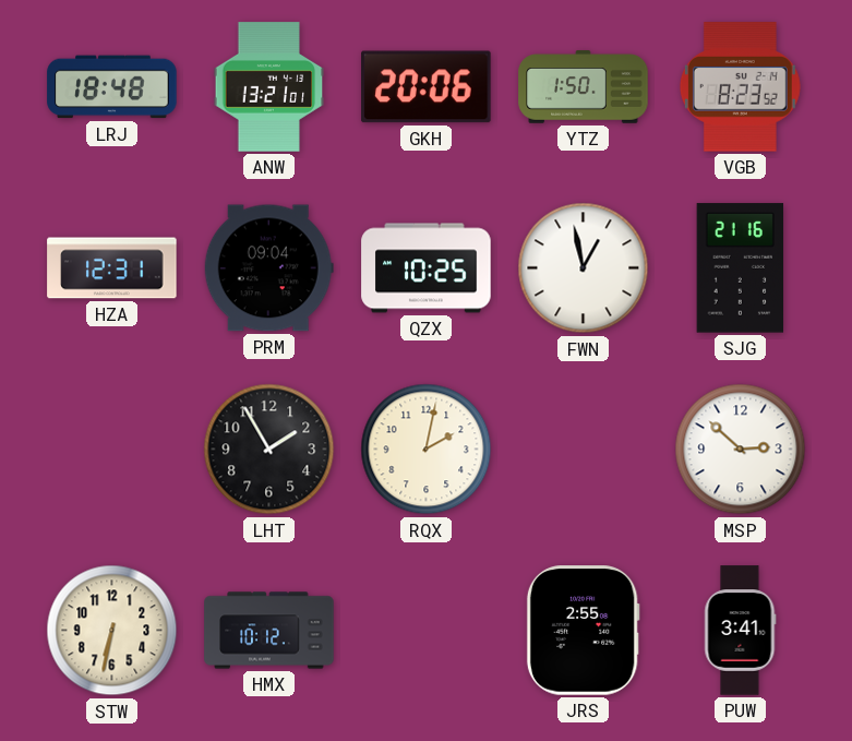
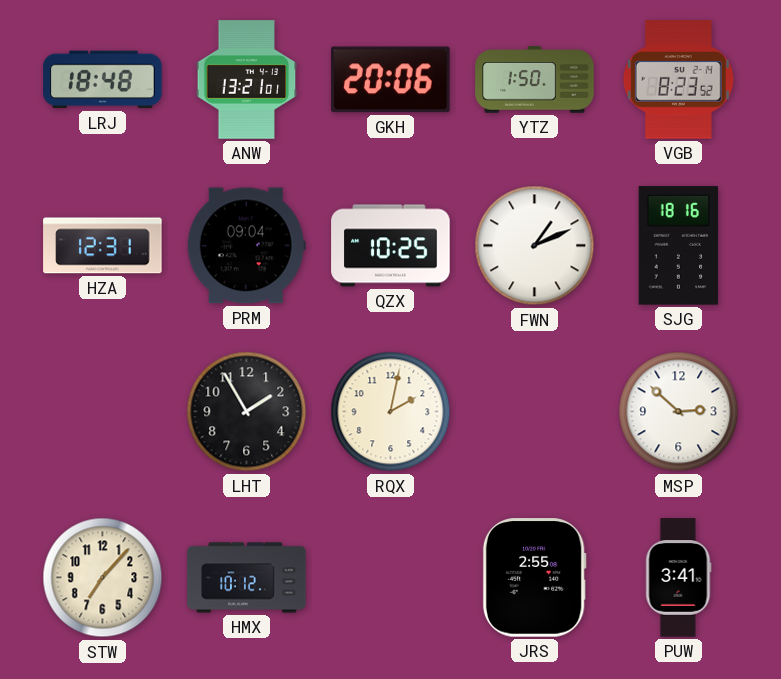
FWN: 12:58 -> 1:11
SJG: 21:16 -> 18:16
STW: 6:32 -> 7:07
